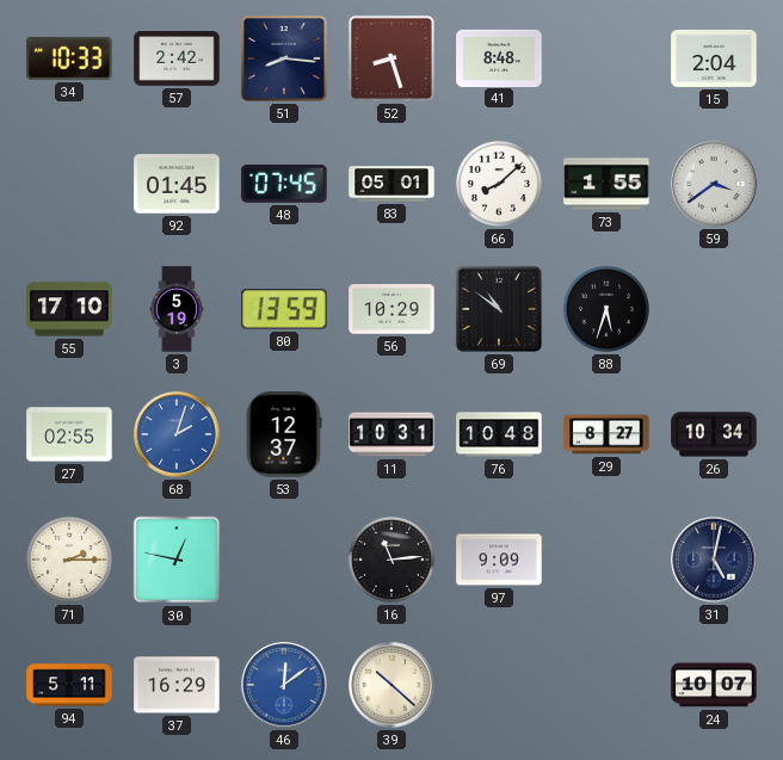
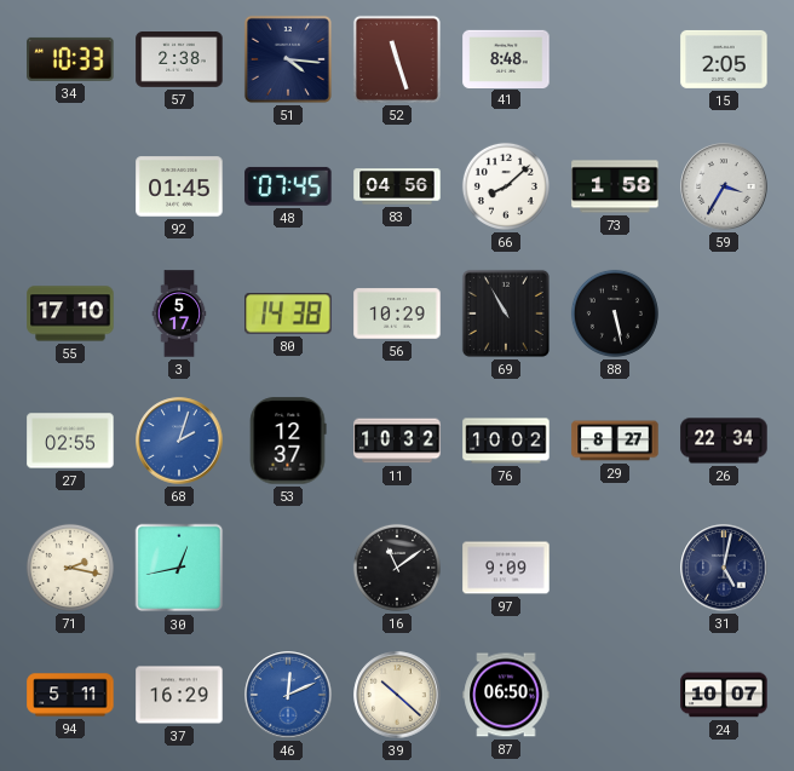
57: 2:42 -> 2:38
51: 8:16 -> 4:16
52: 8:27 -> 11:27
15: 2:04 -> 2:05
83: 05:01 -> 04:56
73: 1:55 -> 1:58
59: 3:39 -> 3:35
3: 5:19 -> 5:17
80: 13:59 -> 14:38
69: 10:51 -> 10:55
88: 5:33 -> 5:28
11: 10:31 -> 10:32
76: 10:48 -> 10:02
26: 10:34 -> 22:34
71: 2:15 -> 2:17
30: 12:47 -> 12:43
16: 11:14 -> 11:09
46: 12:09 -> 12:11
87: none -> 06:50
